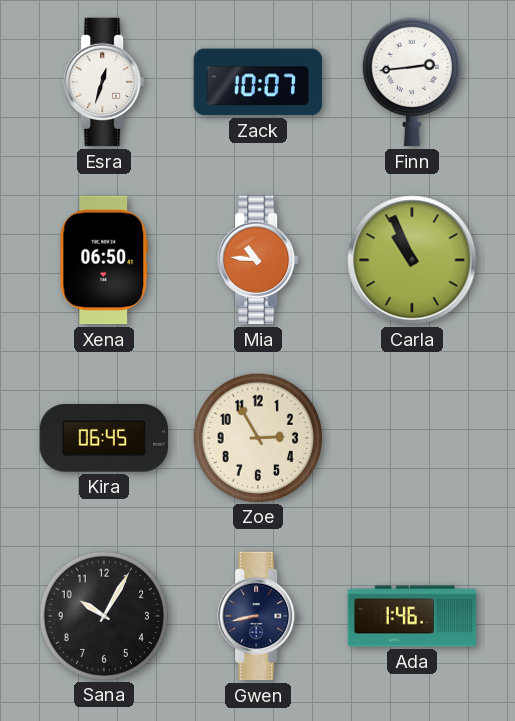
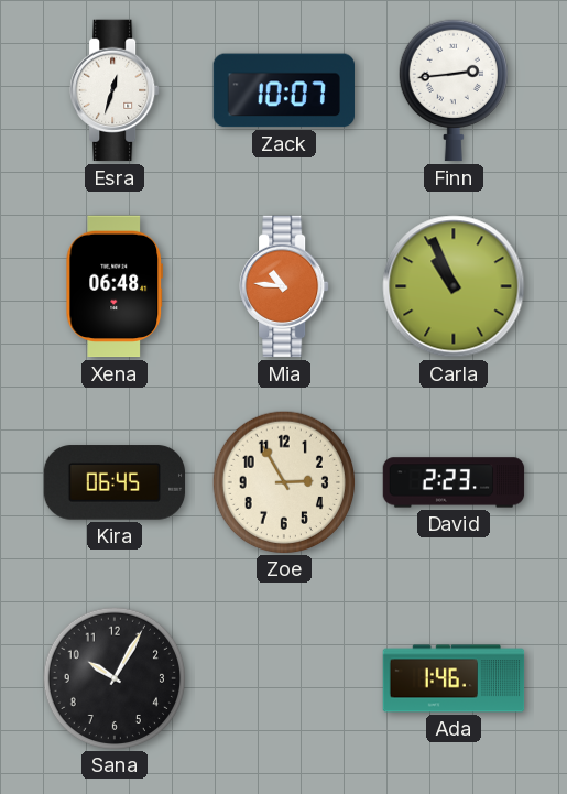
Xena: 06:50 -> 06:48
David: none -> 2:23
Gwen: 8:43 -> none
